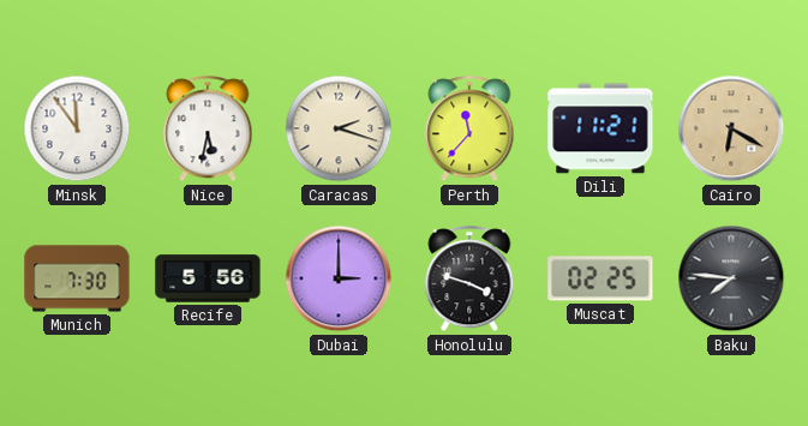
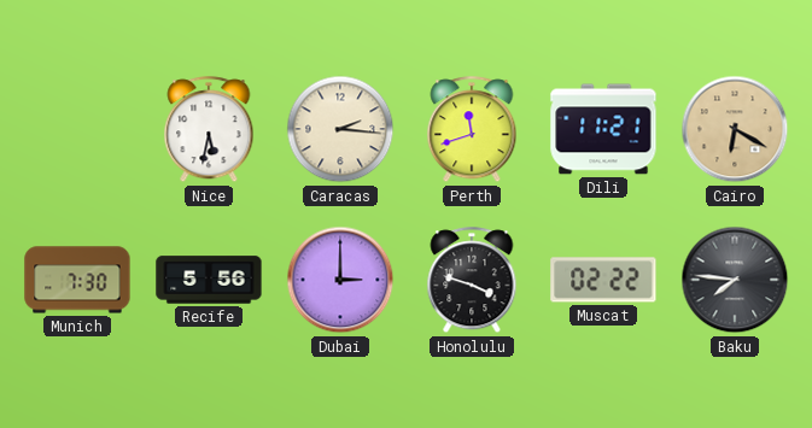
Minsk: 11:54 -> none
Caracas: 2:18 -> 2:16
Perth: 11:37 -> 11:42
Muscat: 02:25 -> 02:22
